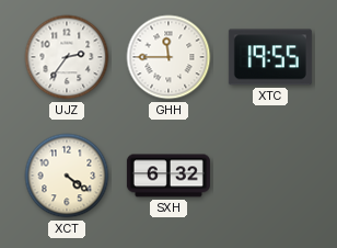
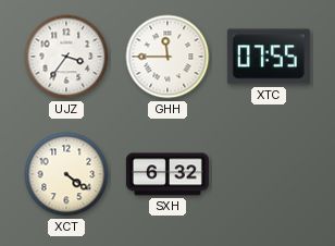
UJZ: 2:36 -> 3:36
XTC: 19:55 -> 07:55
